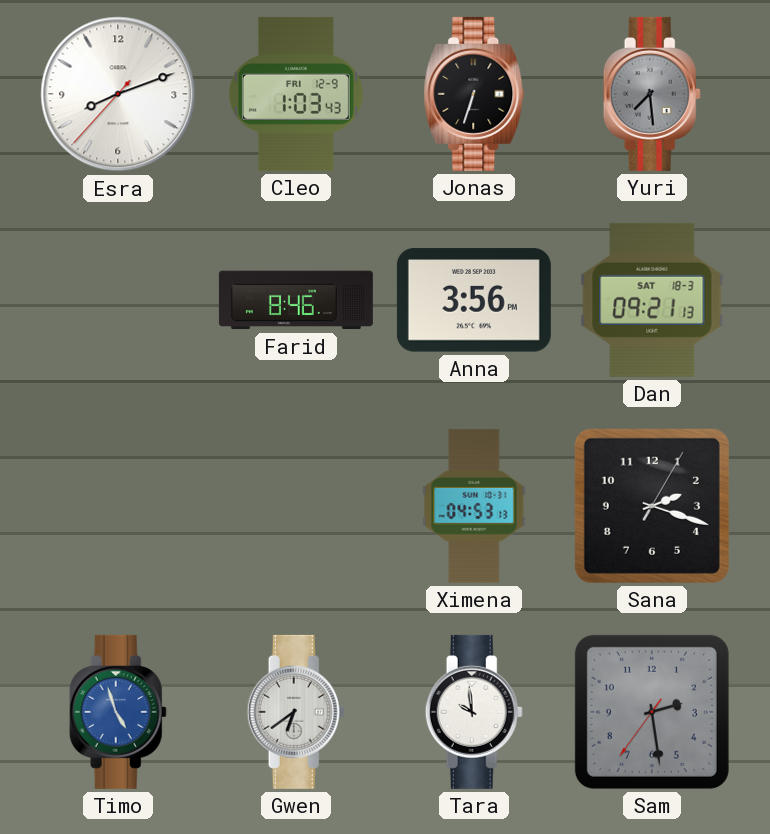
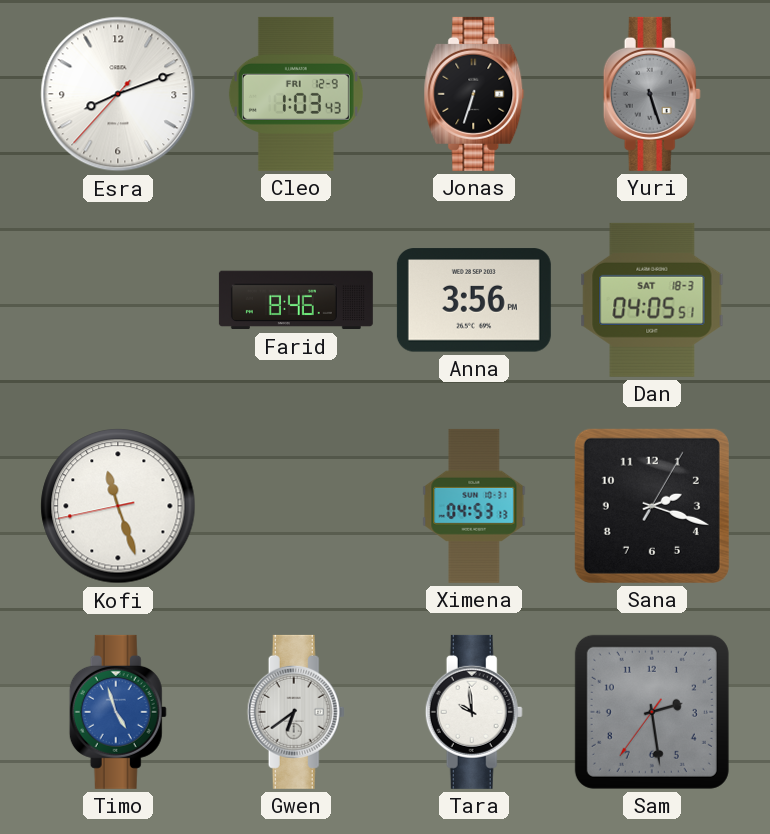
Yuri: 7:29 -> 5:27
Dan: 09:21 -> 04:05
Kofi: none -> 11:26
